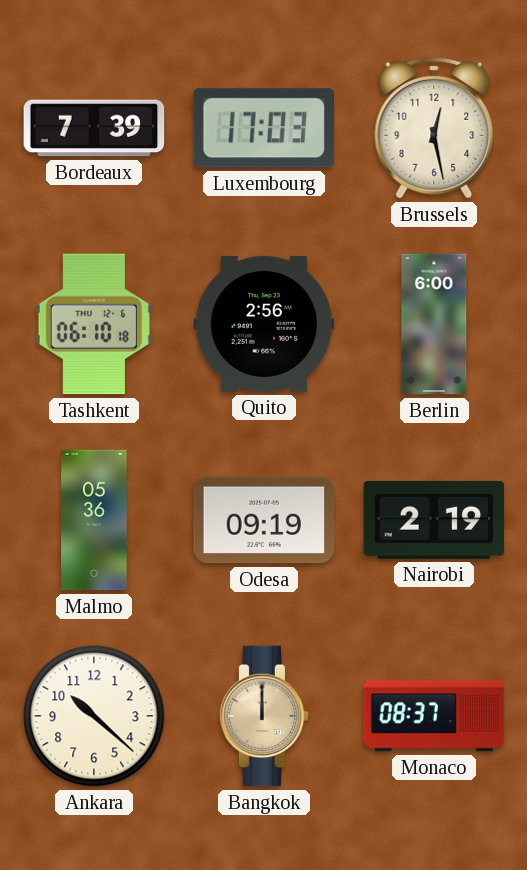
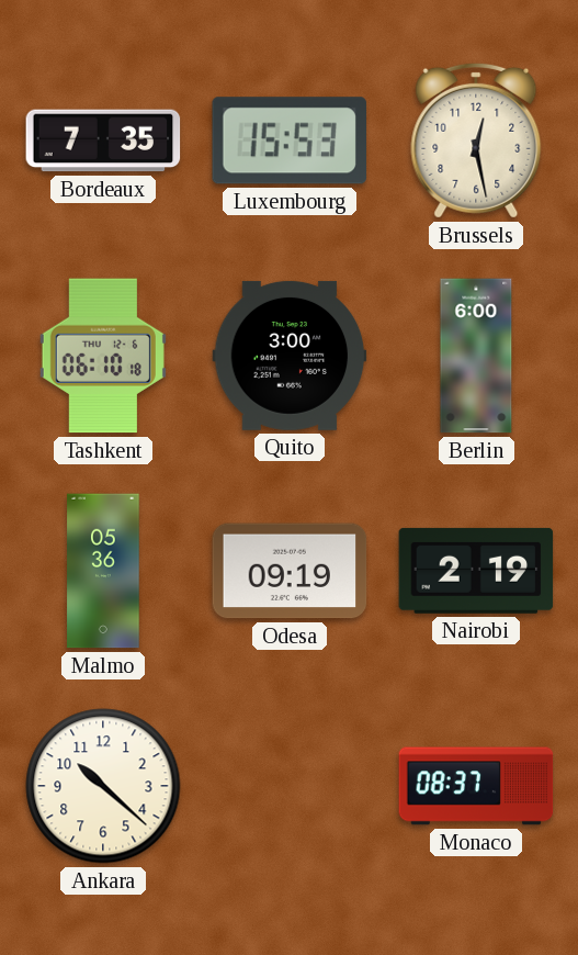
Bordeaux: 7:39 -> 7:35
Luxembourg: 17:03 -> 15:53
Quito: 2:56 -> 3:00
Bangkok: 12:00 -> none
